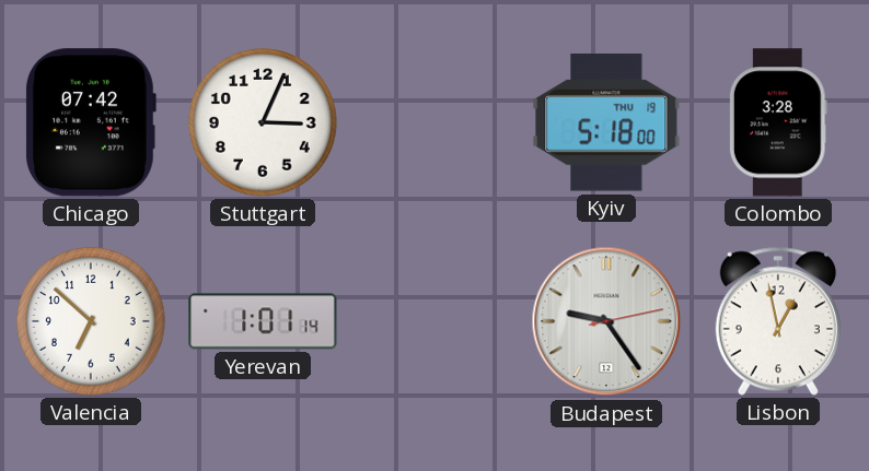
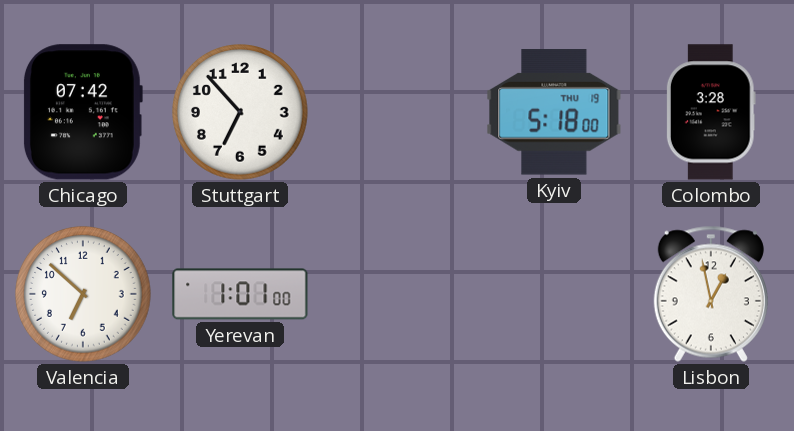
Stuttgart: 3:04 -> 6:53
Yerevan: 1:01:14 -> 1:01:00
Budapest: 9:24 -> none
